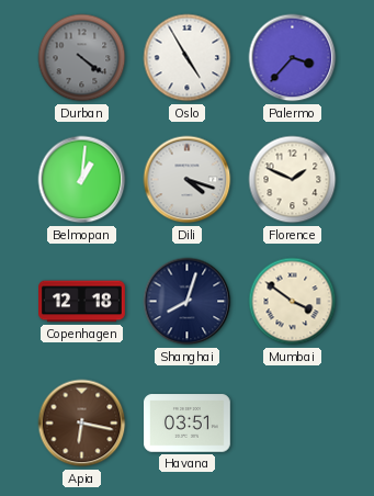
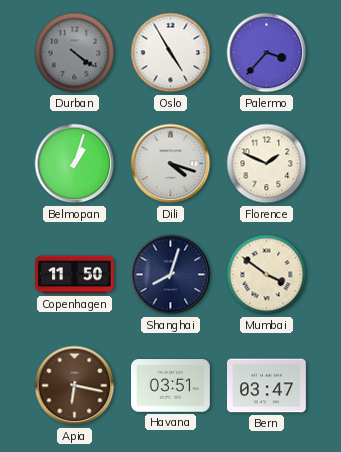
Belmopan: 1:01 -> 1:03
Copenhagen: 12:18 -> 11:50
Bern: none -> 03:47
